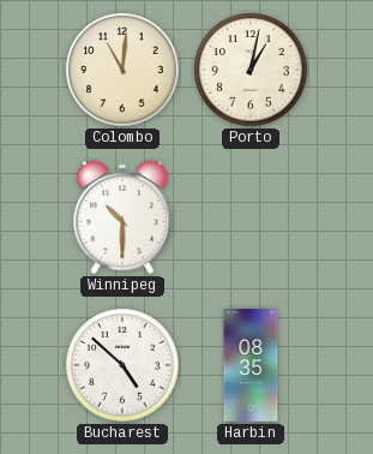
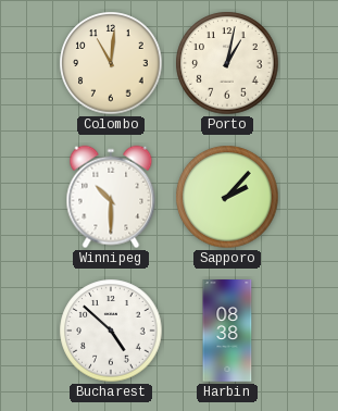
Sapporo: none -> 2:07
Harbin: 08:35 -> 08:38
